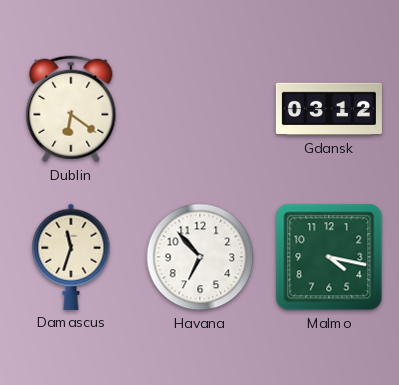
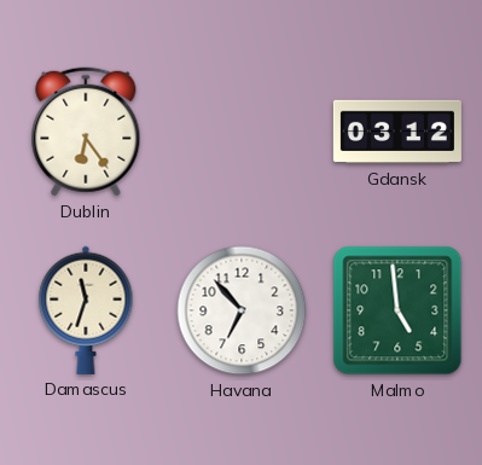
Dublin: 6:21 -> 6:24
Malmo: 4:17 -> 4:59
